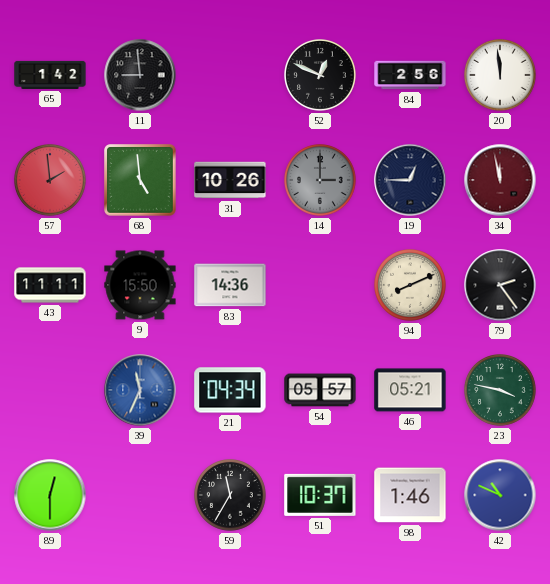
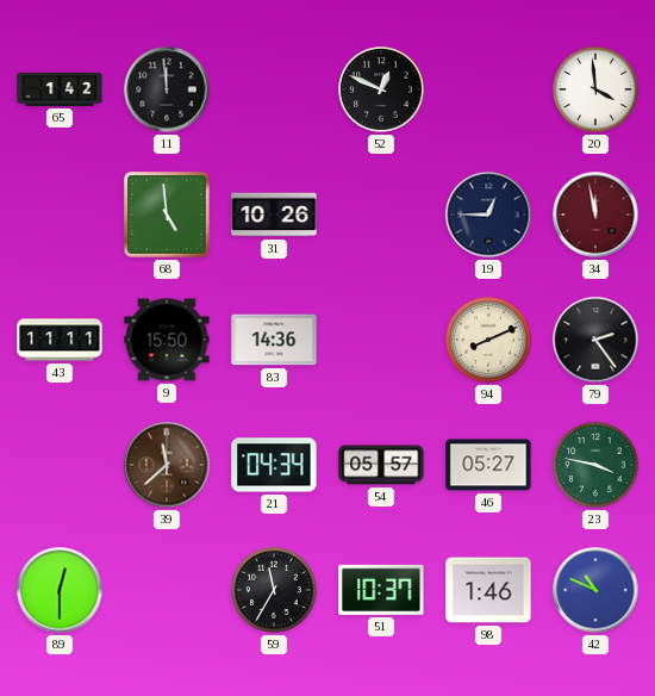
11: 8:59 -> 11:59
84: 2:56 -> none
20: 11:59 -> 3:59
57: 1:59 -> none
14: 3:00 -> none
39: 11:34 -> 11:38
39 dial: blue -> brown
46: 05:21 -> 05:27
